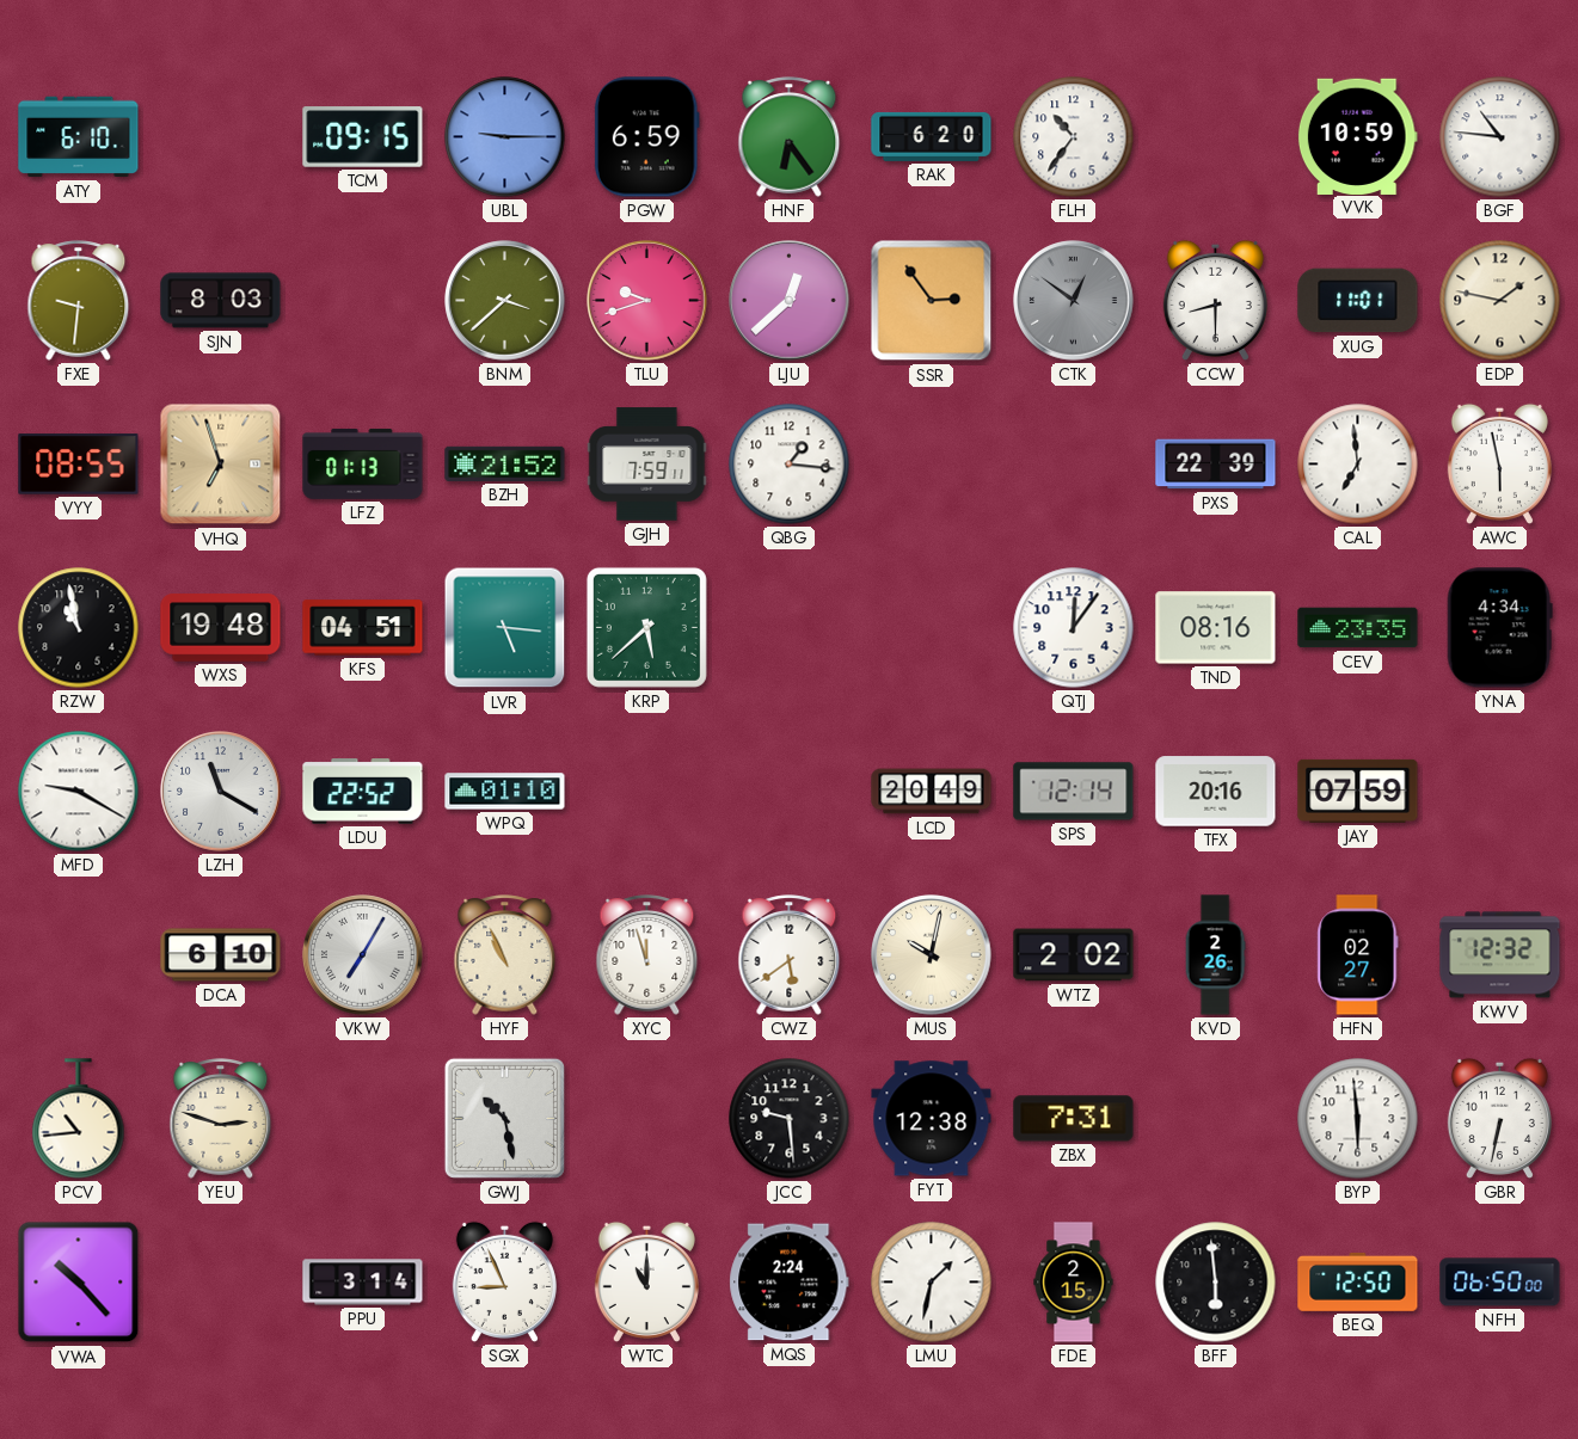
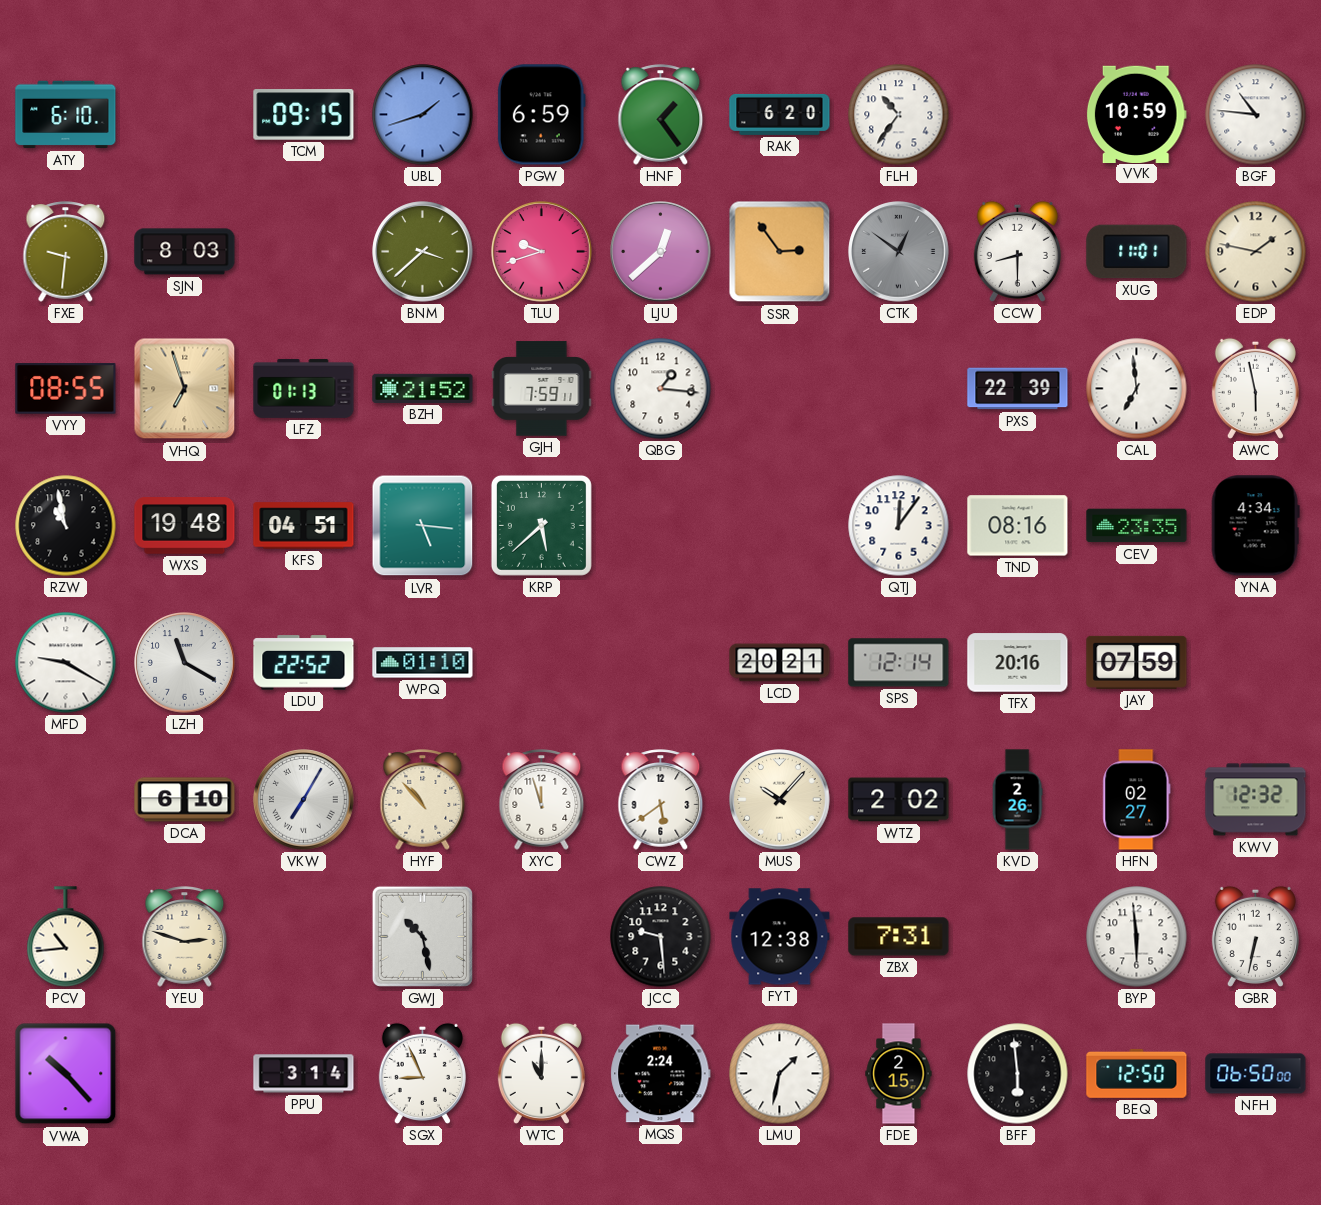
UBL: 9:15 -> 1:42
HNF: 6:24 -> 1:24
LCD: 20:49 -> 20:21
HYF: 10:56 -> 10:53
MUS: 10:02 -> 10:07
